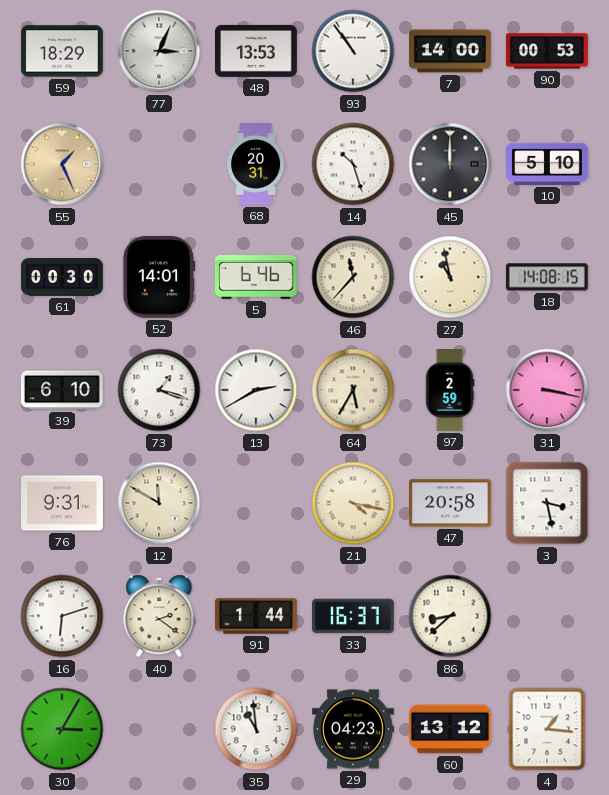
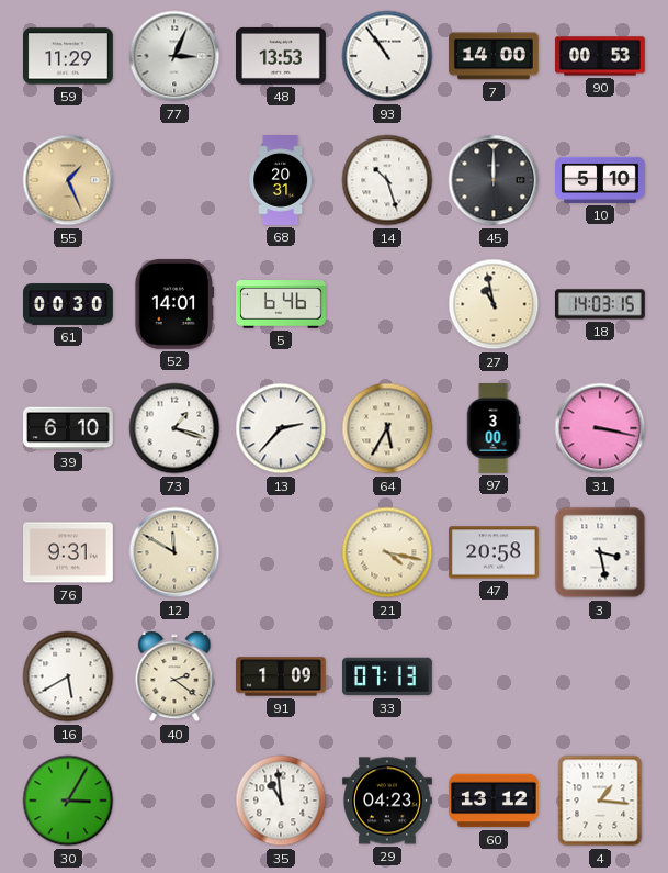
59: 18:29 -> 11:29
46: 11:37 -> none
18: 14:08 -> 14:03
13: 2:40 -> 2:37
97: 2:59 -> 3:00
16: 6:12 -> 5:40
91: 1:44 -> 1:09
33: 16:37 -> 07:13
86: 8:38 -> none
